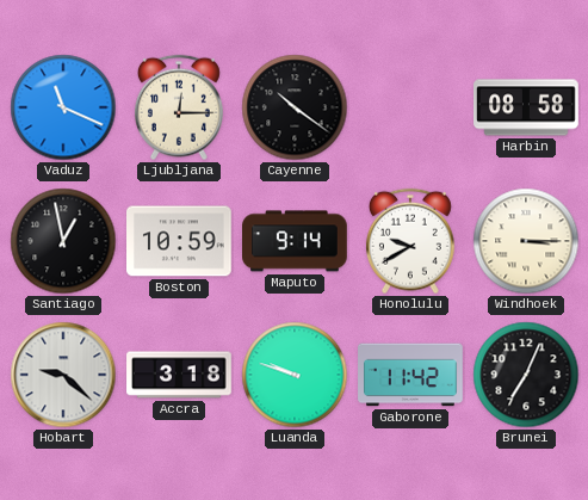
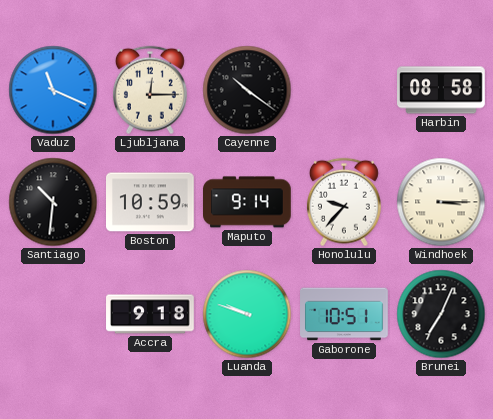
Santiago: 12:58 -> 10:31
Honolulu: 9:40 -> 9:37
Hobart: 9:22 -> none
Accra: 3:18 -> 9:18
Gaborone: 11:42 -> 10:51
